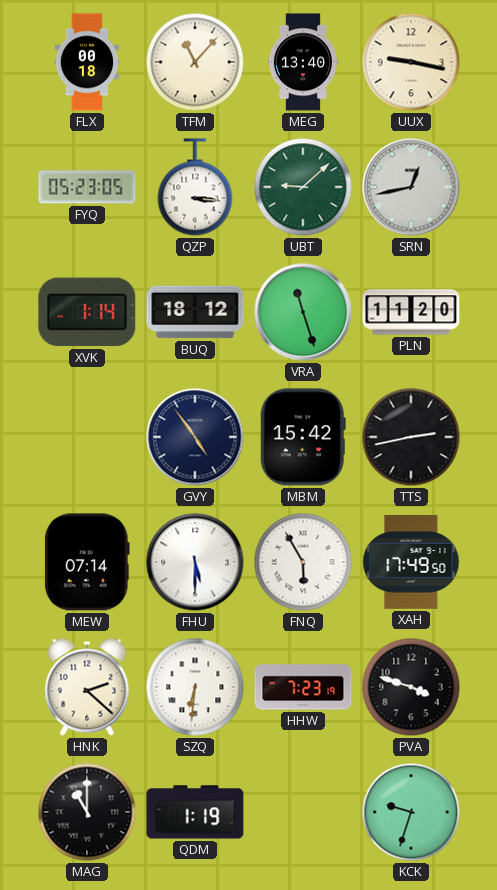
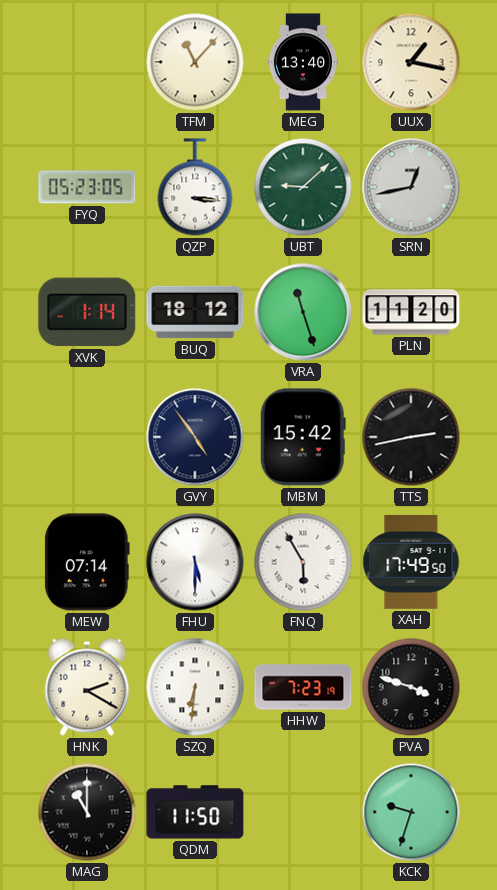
FLX: 00:18 -> none
UUX: 9:17 -> 1:17
HNK: 2:22 -> 2:20
QDM: 1:19 -> 11:50
